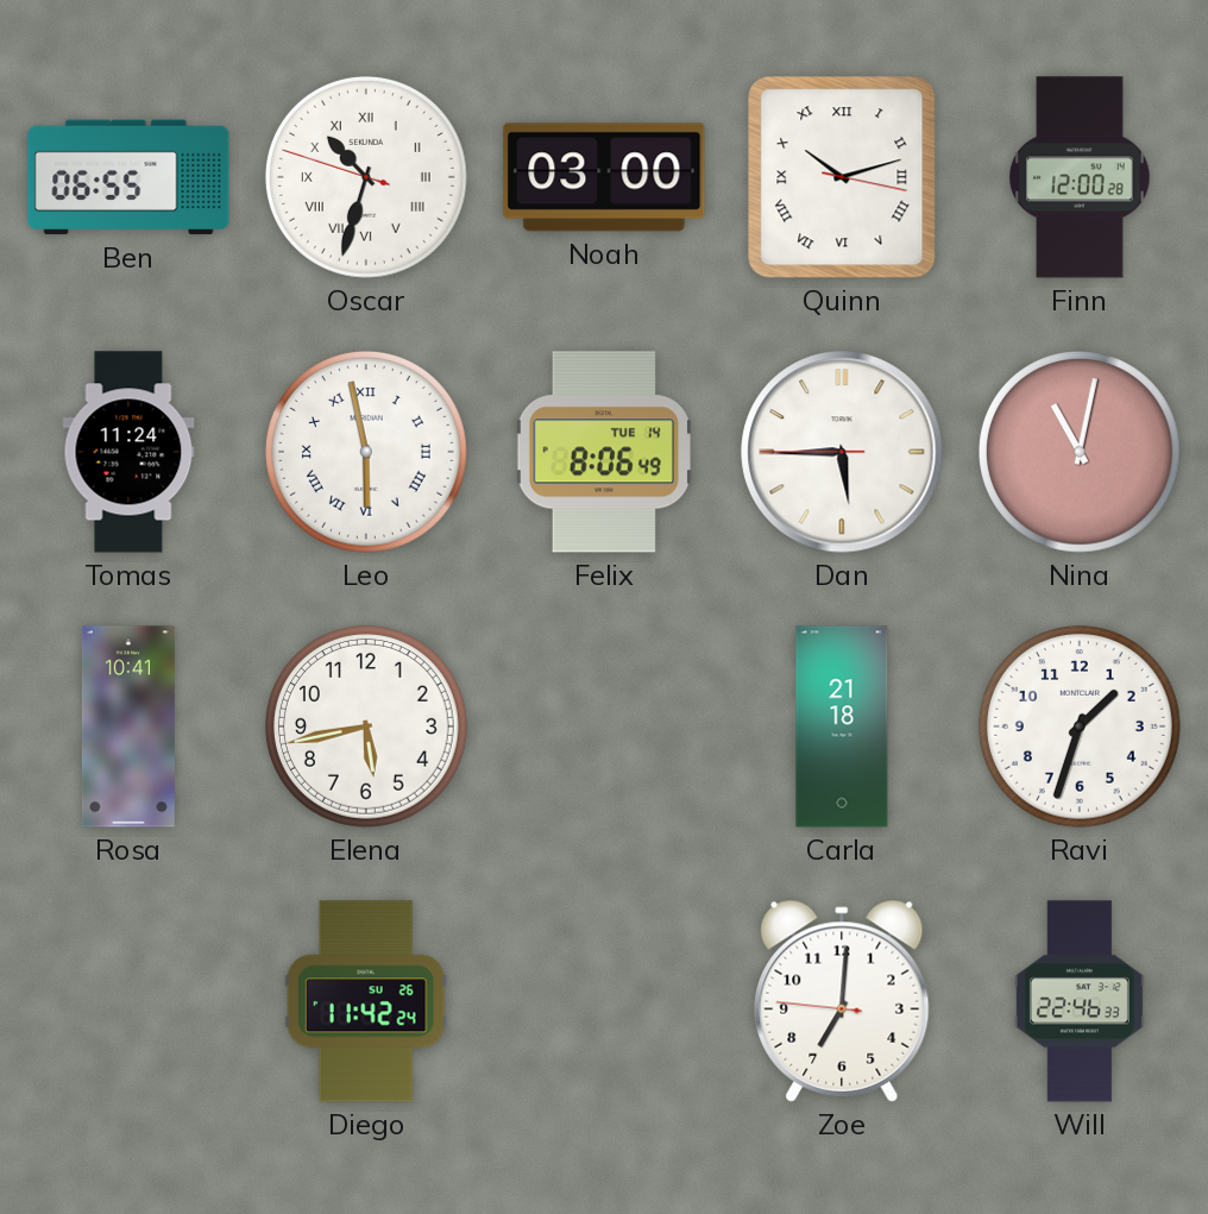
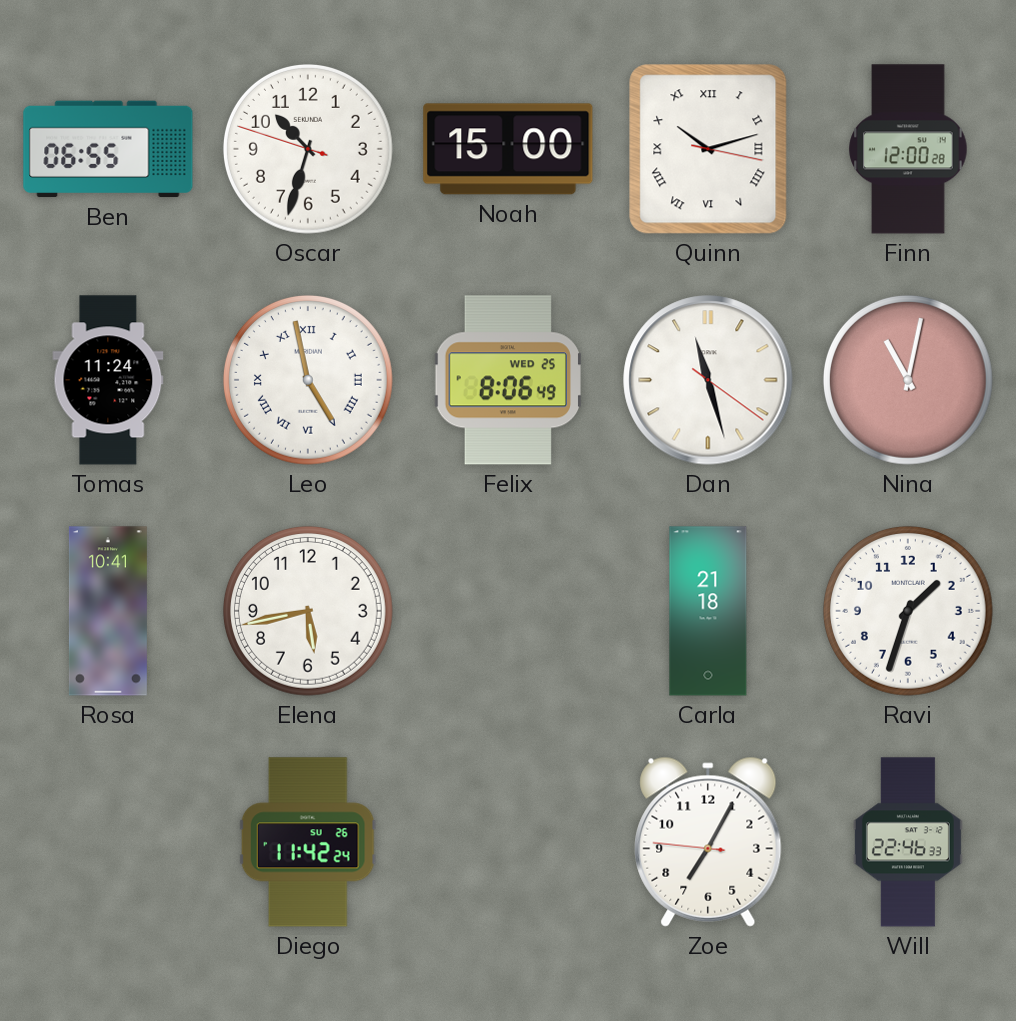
Oscar numerals: Roman -> Arabic
Noah: 03:00 -> 15:00
Leo: 5:58 -> 4:58
Felix date: TUE 14 -> WED 25
Dan: 5:44 -> 11:27
Zoe: 7:00 -> 7:04
